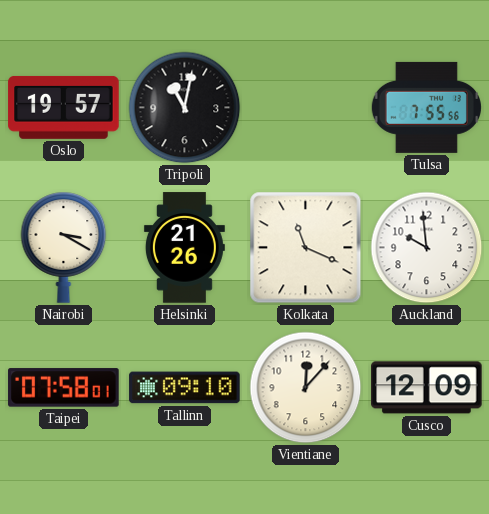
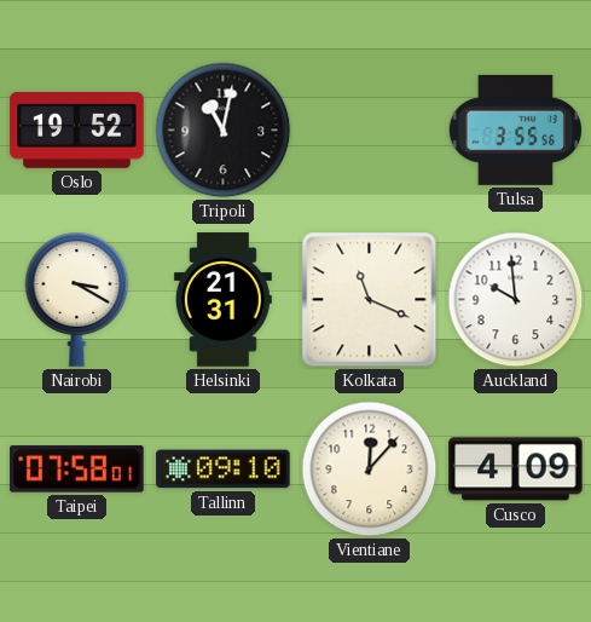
Oslo: 19:57 -> 19:52
Tulsa: 7:55 -> 3:55
Helsinki: 21:26 -> 21:31
Cusco: 12:09 -> 4:09
